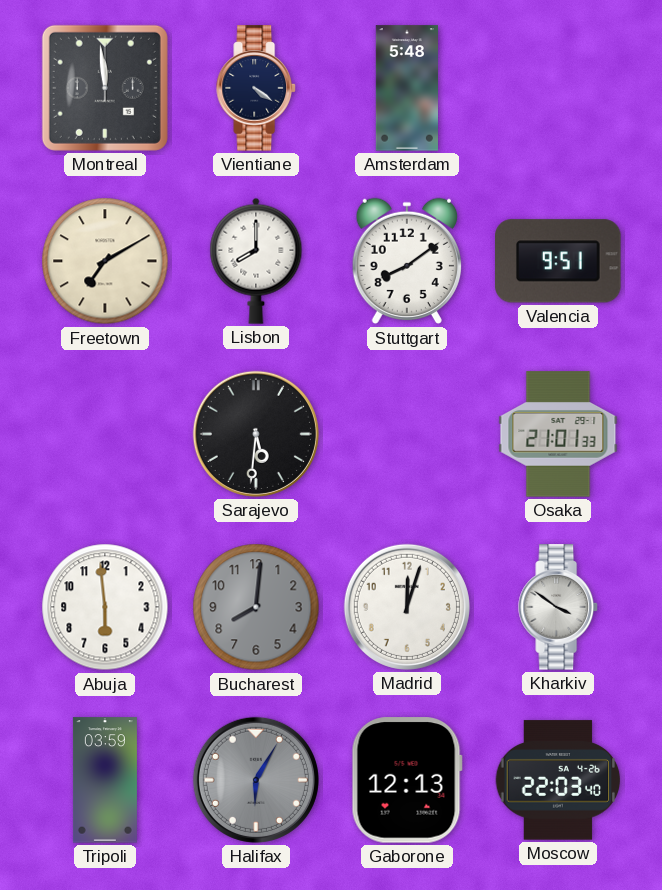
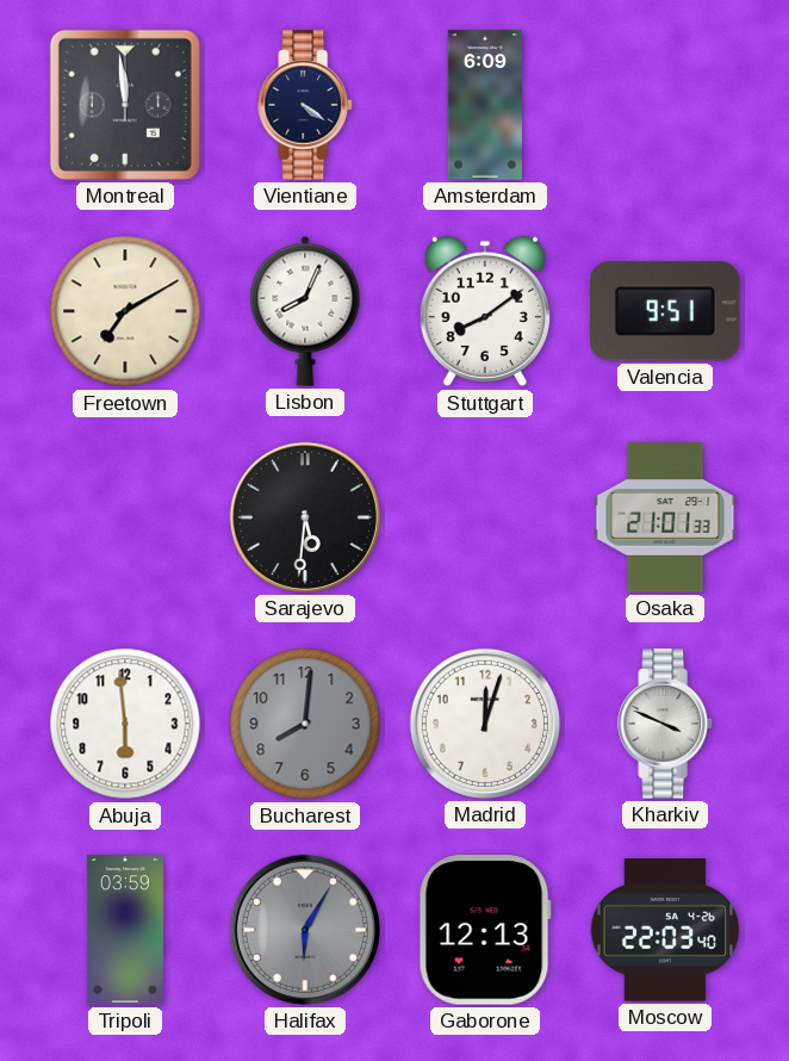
Amsterdam: 5:48 -> 6:09
Lisbon: 8:00 -> 8:04
Kharkiv: 3:51 -> 3:49
